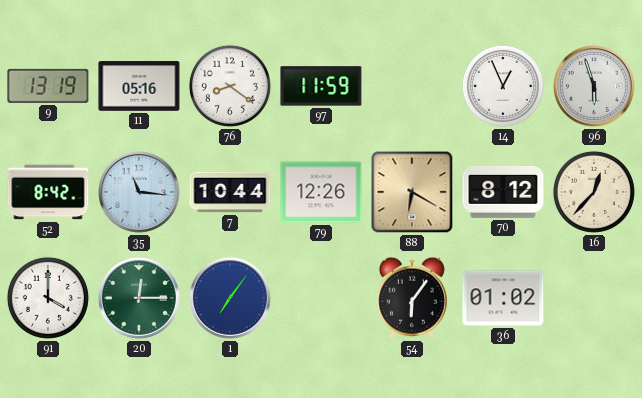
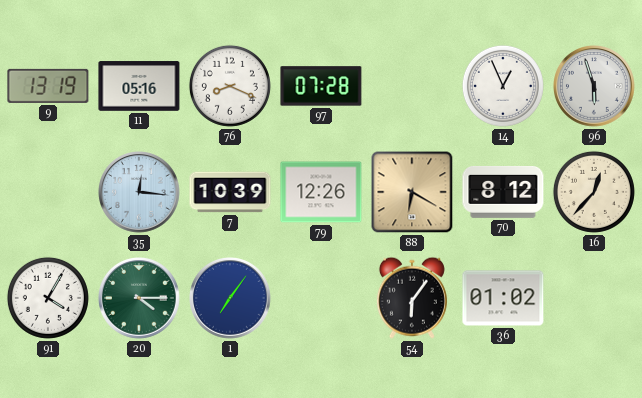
76: 8:21 -> 8:19
97: 11:59 -> 07:28
52: 8:42 -> none
35: 11:16 -> 12:16
7: 10:44 -> 10:39
91: 4:00 -> 4:05
20: 12:15 -> 4:15
